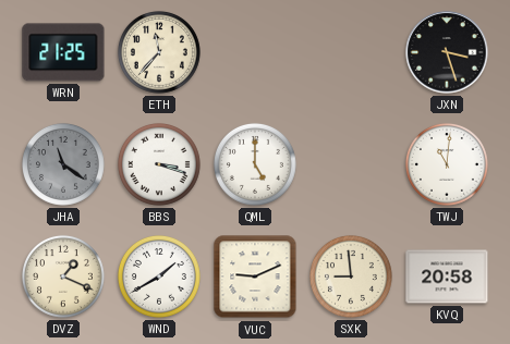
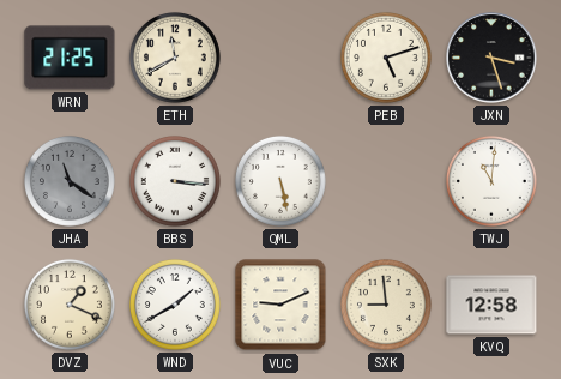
ETH: 11:37 -> 11:40
PEB: none -> 5:12
BBS: 3:18 -> 3:16
QML: 5:00 -> 5:28
KVQ: 20:58 -> 12:58
